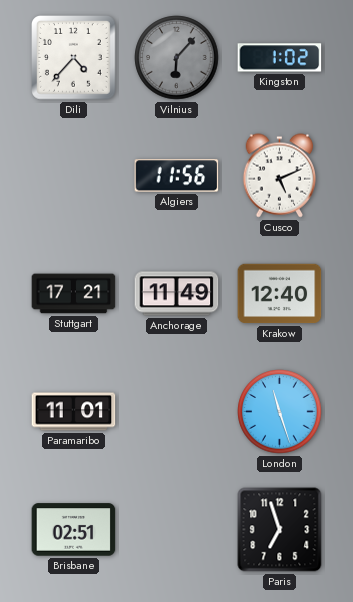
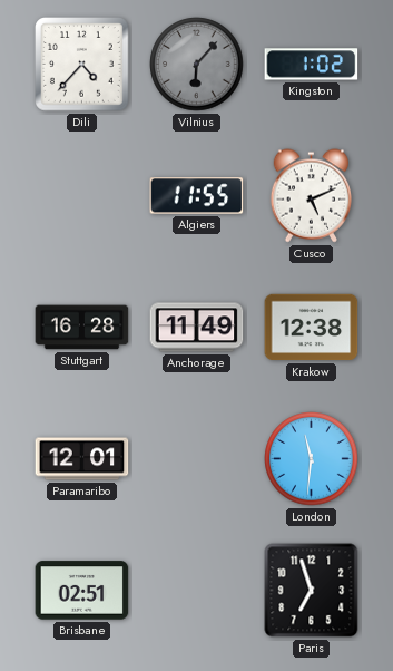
Algiers: 11:56 -> 11:55
Stuttgart: 17:21 -> 16:28
Krakow: 12:40 -> 12:38
Paramaribo: 11:01 -> 12:01
London: 11:27 -> 11:31
